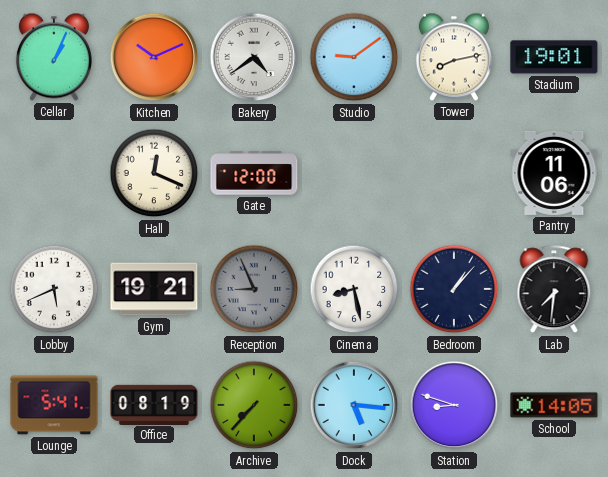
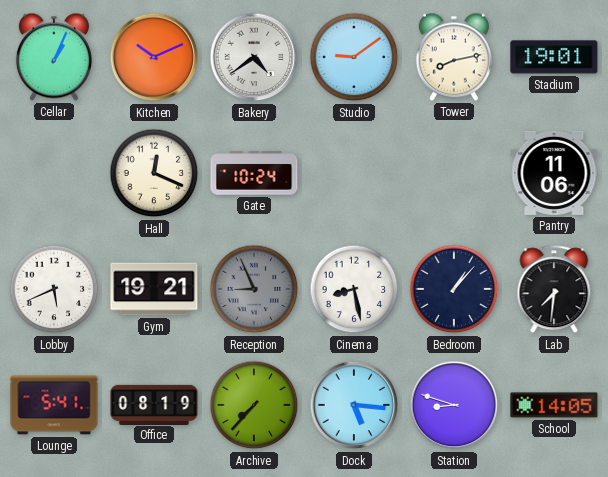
Gate: 12:00 -> 10:24
